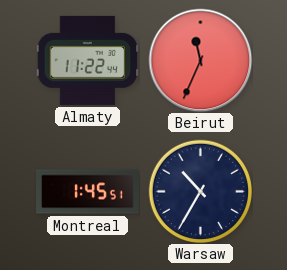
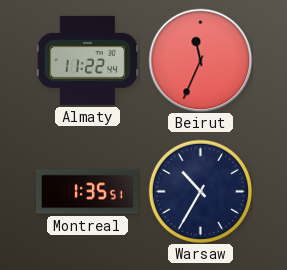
Montreal: 1:45 -> 1:35
